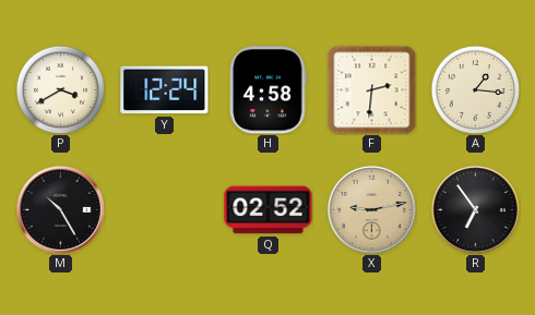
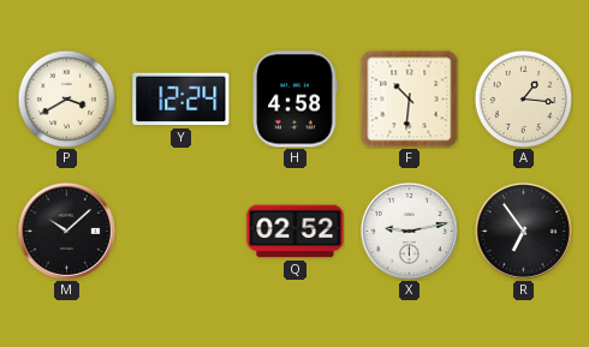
F: 2:31 -> 10:31
M: 10:25 -> 10:08
X dial: champagne -> white
